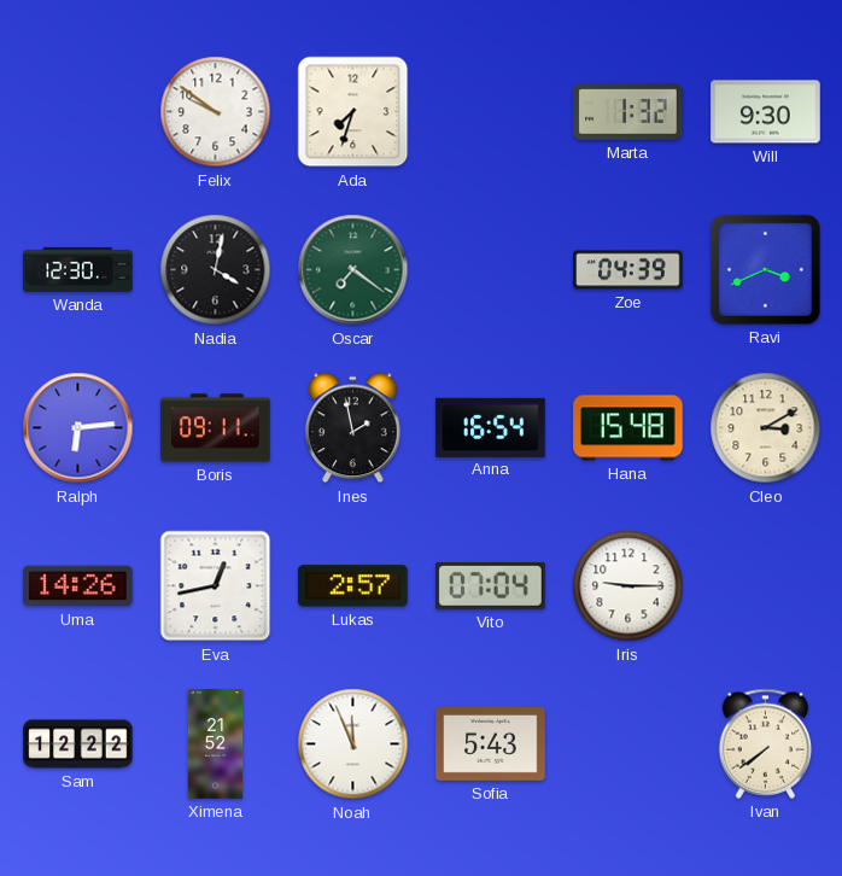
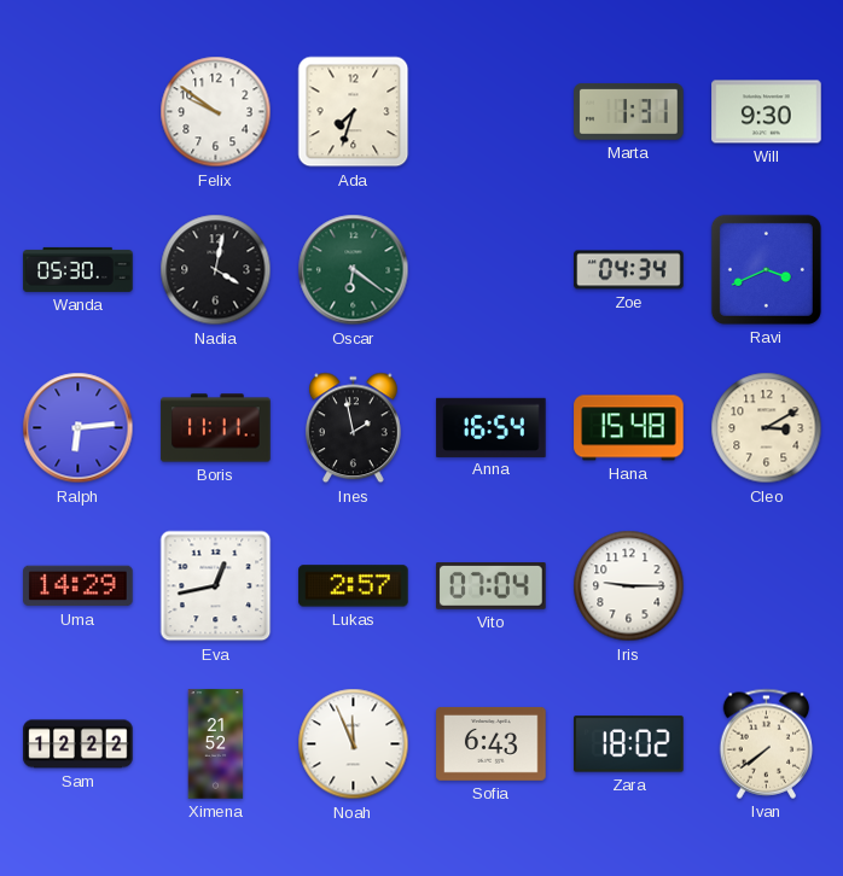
Marta: 1:32 -> 1:31
Wanda: 12:30 -> 05:30
Oscar: 7:21 -> 6:21
Zoe: 04:39 -> 04:34
Boris: 09:11 -> 11:11
Uma: 14:26 -> 14:29
Sofia: 5:43 -> 6:43
Zara: none -> 18:02
